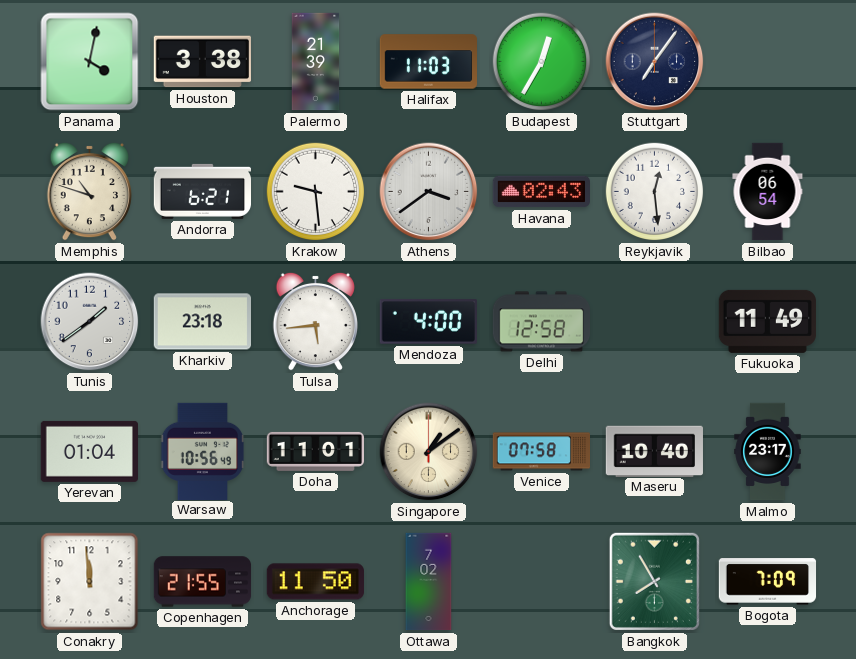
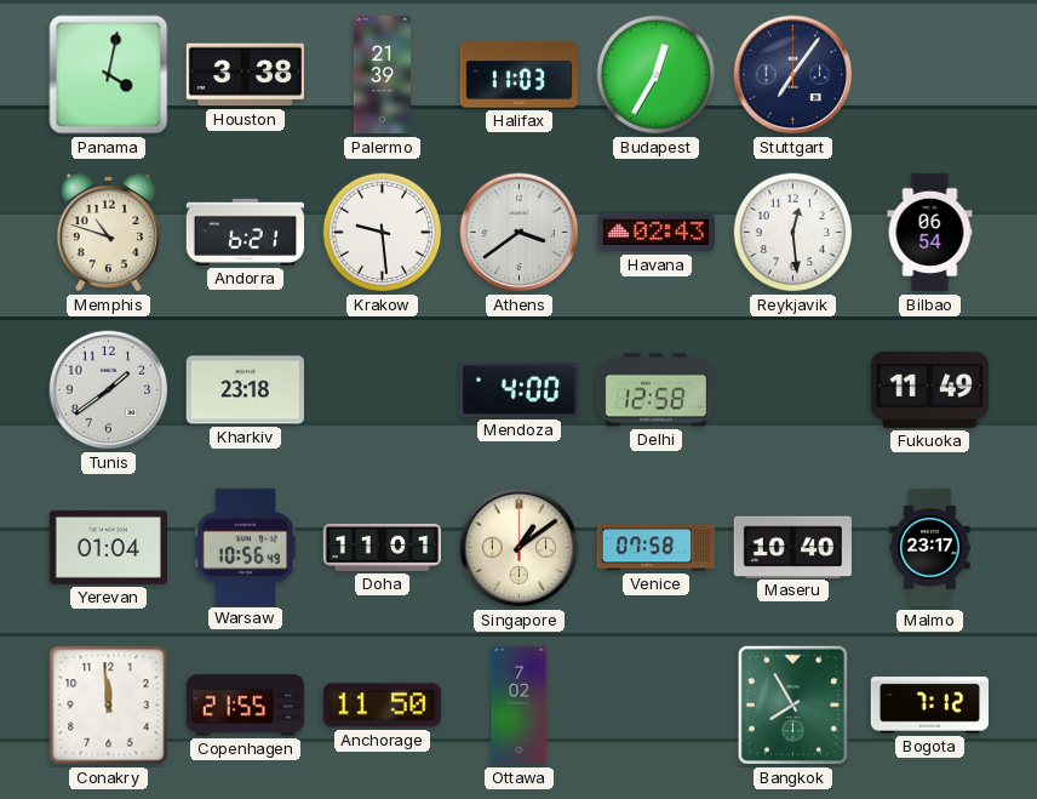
Tulsa: 5:44 -> none
Bogota: 7:09 -> 7:12
